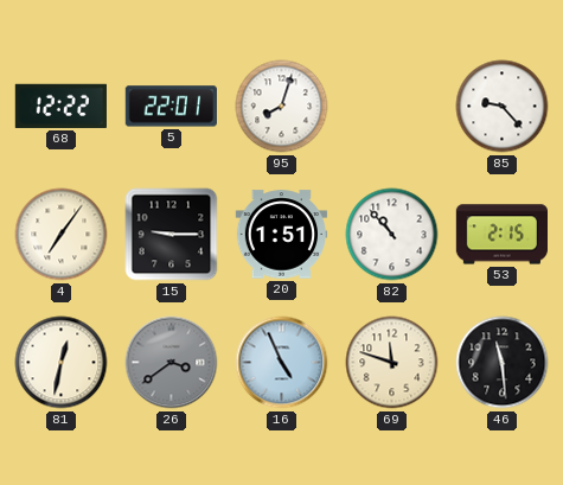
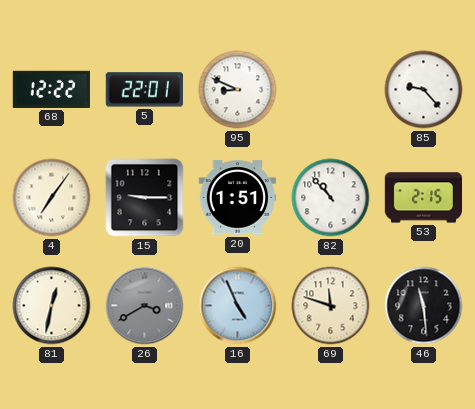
95: 8:03 -> 8:49
26: 3:39 -> 3:40
